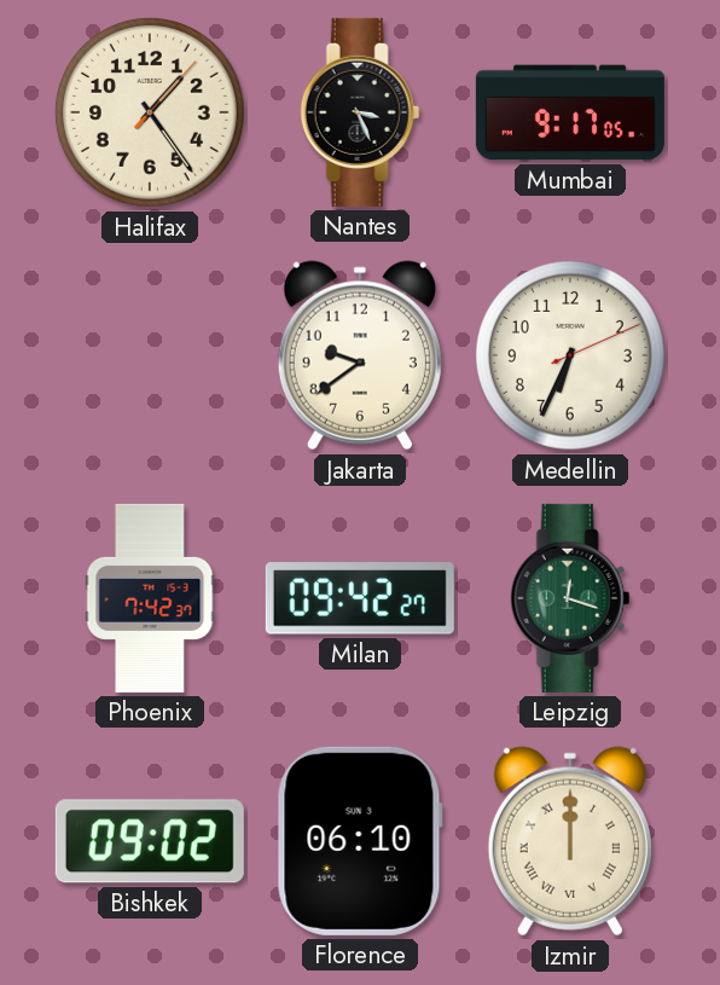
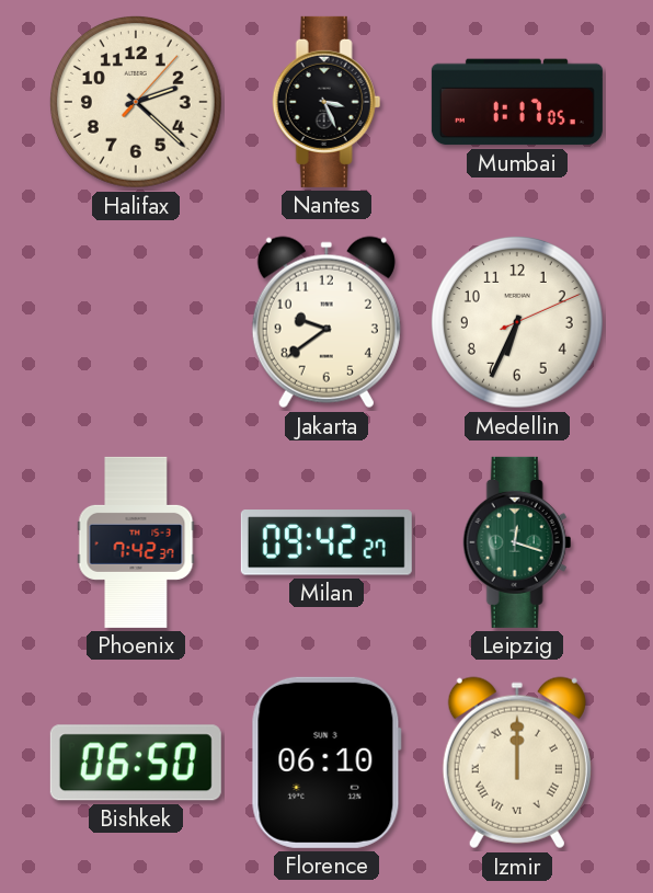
Halifax: 1:24 -> 2:22
Mumbai: 9:17 -> 1:17
Bishkek: 09:02 -> 06:50
